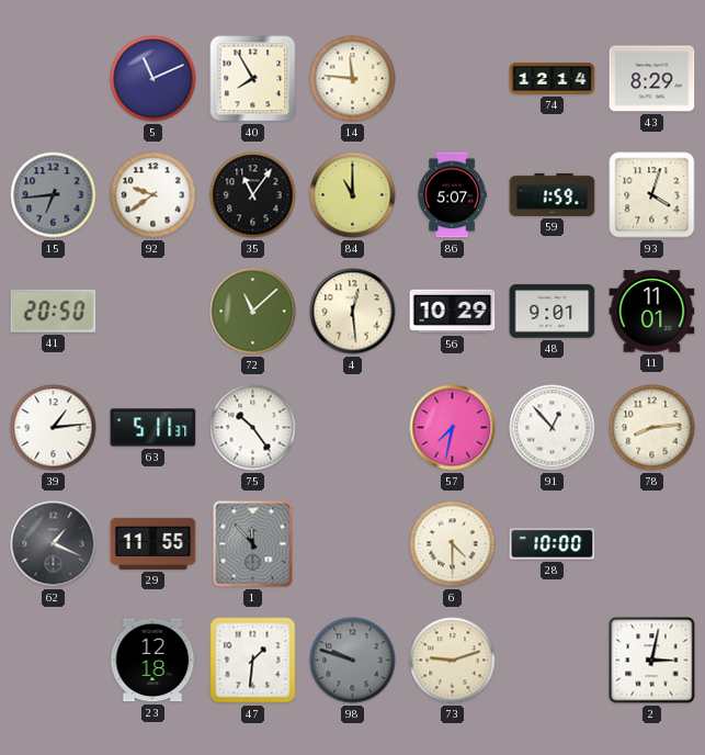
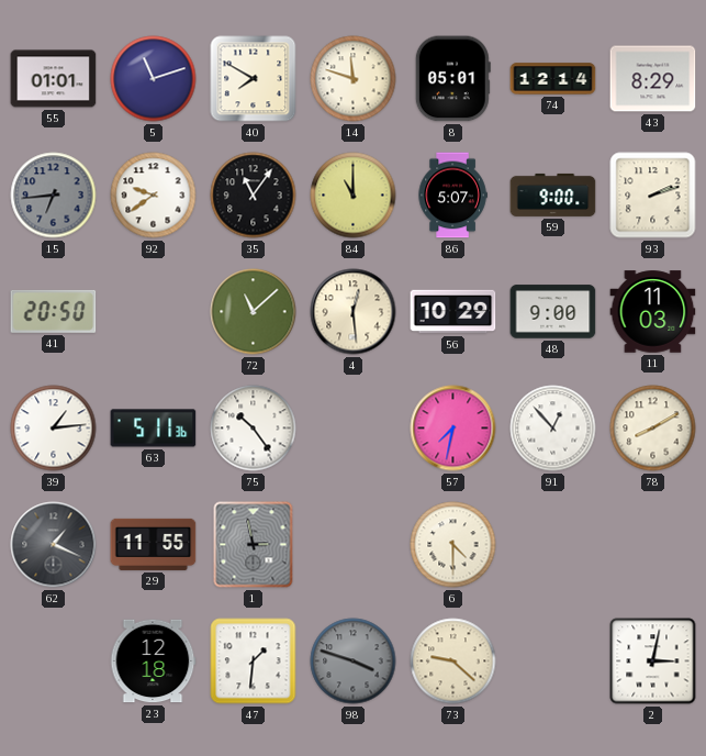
55: none -> 01:01
5: 11:11 -> 11:12
40: 7:55 -> 7:50
14: 11:46 -> 11:48
8: none -> 05:01
59: 1:59 -> 9:00
93: 4:03 -> 2:12
48: 9:01 -> 9:00
11: 11:01 -> 11:03
63: 5:11:37 -> 5:11:36
78: 8:14 -> 8:10
1: 11:53 -> 2:58
28: 10:00 -> none
98: 9:48 -> 3:48
73: 9:12 -> 9:22
